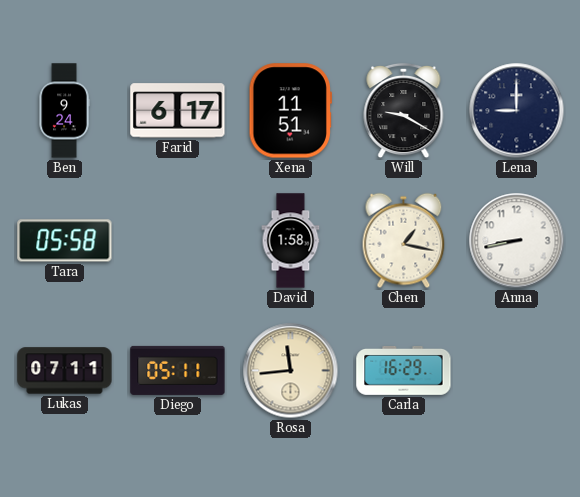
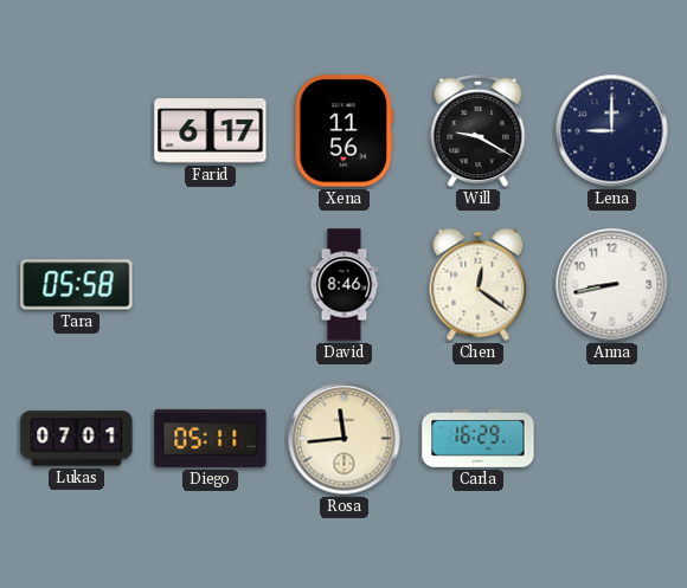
Ben: 9:24 -> none
Xena: 11:51 -> 11:56
David: 1:58 -> 8:46
Chen: 1:17 -> 12:21
Lukas: 07:11 -> 07:01
